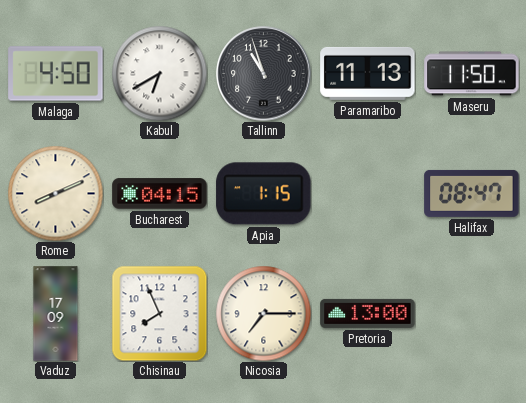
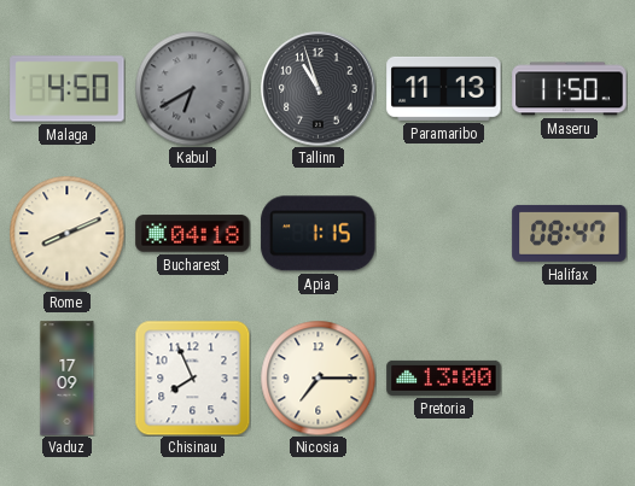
Kabul dial: white -> grey
Bucharest: 04:15 -> 04:18
